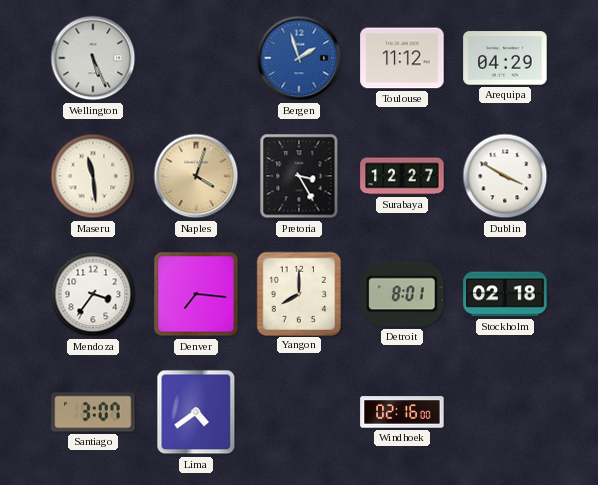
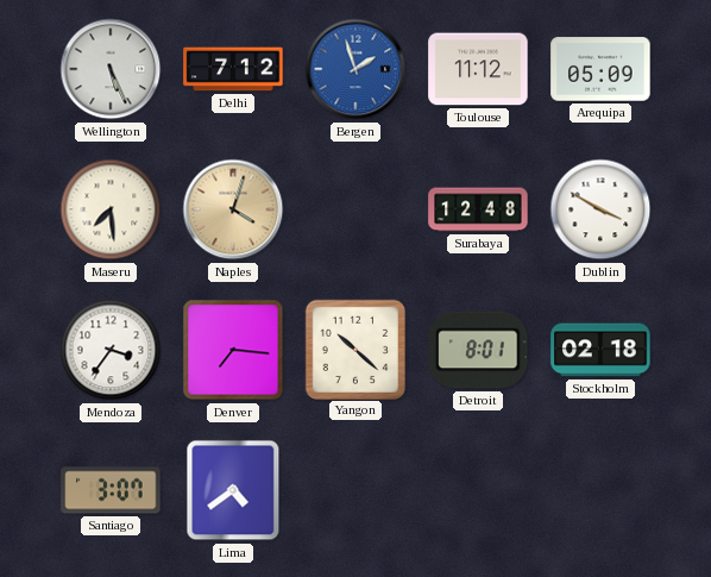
Delhi: none -> 7:12
Arequipa: 04:29 -> 05:09
Maseru: 11:29 -> 7:29
Pretoria: 3:25 -> none
Surabaya: 12:27 -> 12:48
Yangon: 8:00 -> 10:22
Windhoek: 02:16 -> none
